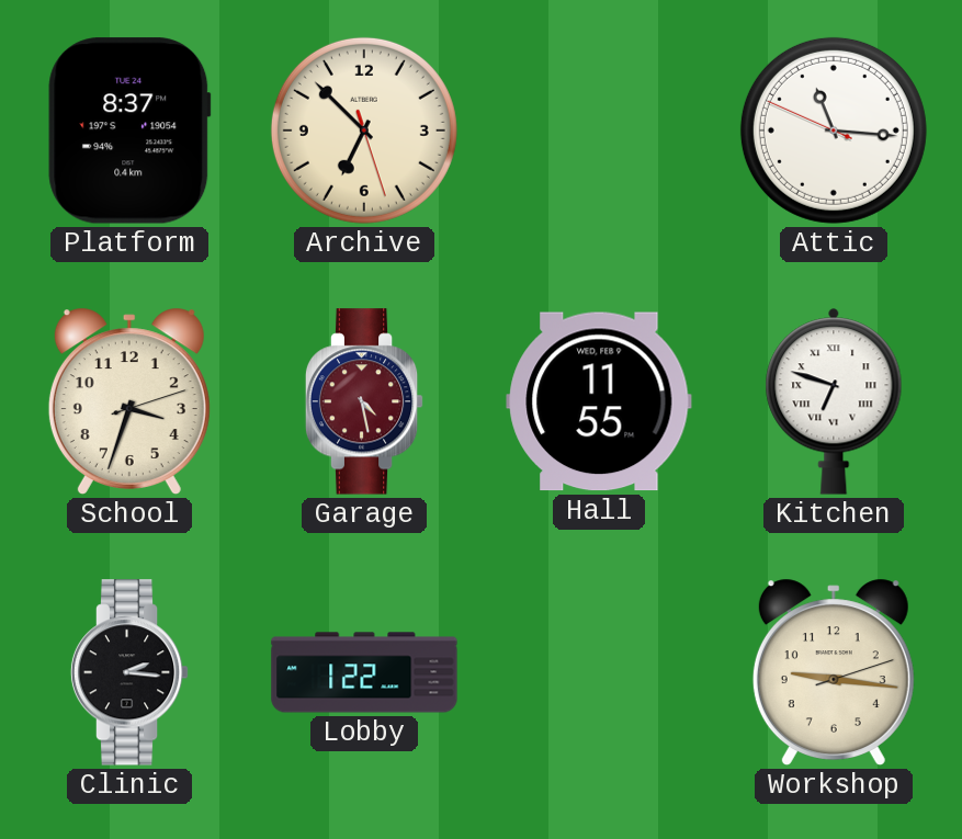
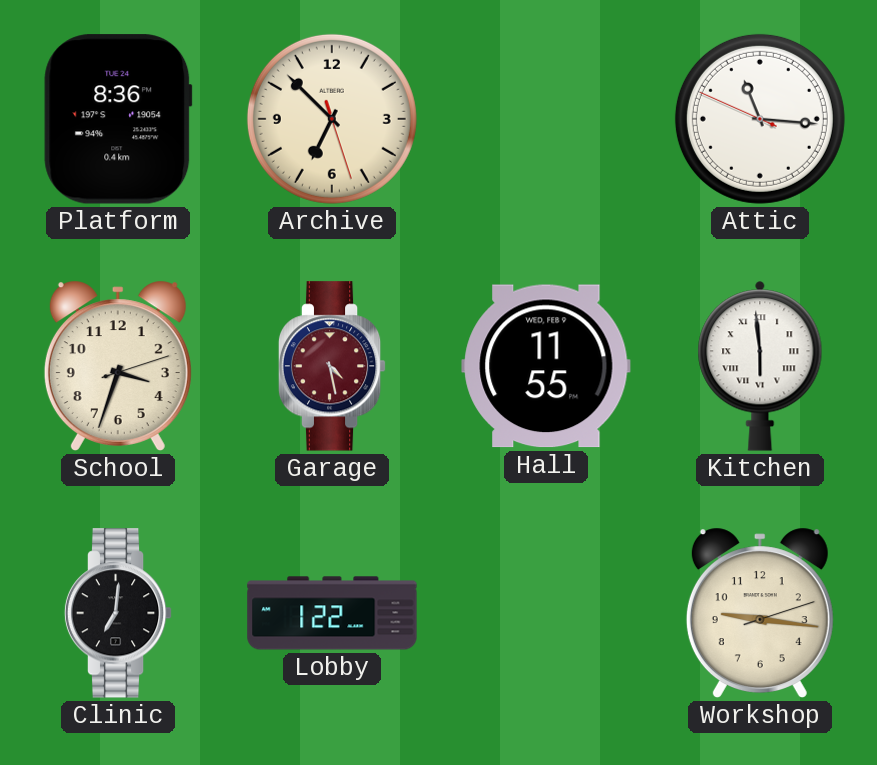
Platform: 8:37 -> 8:36
Kitchen: 6:48 -> 5:59
Clinic: 2:16 -> 7:01
